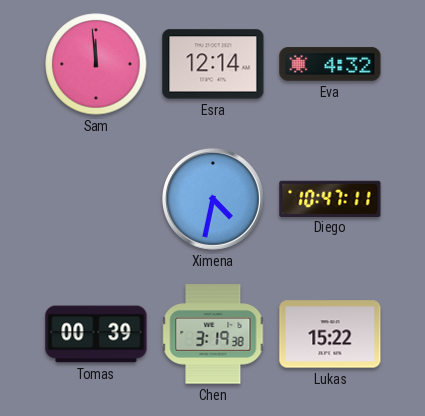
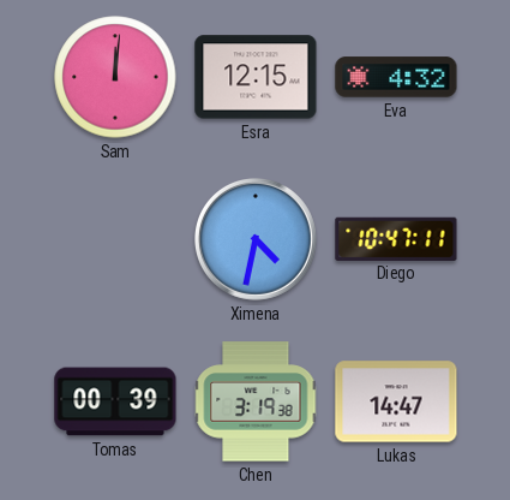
Sam: 11:59 -> 12:01
Esra: 12:14 -> 12:15
Lukas: 15:22 -> 14:47
